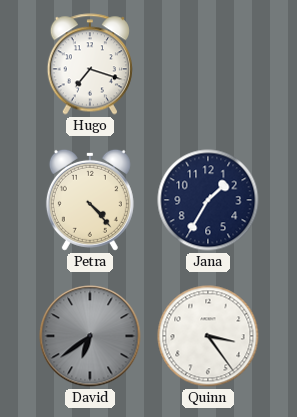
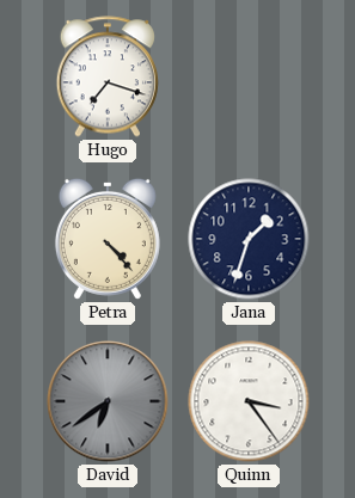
Jana: 1:35 -> 1:33
